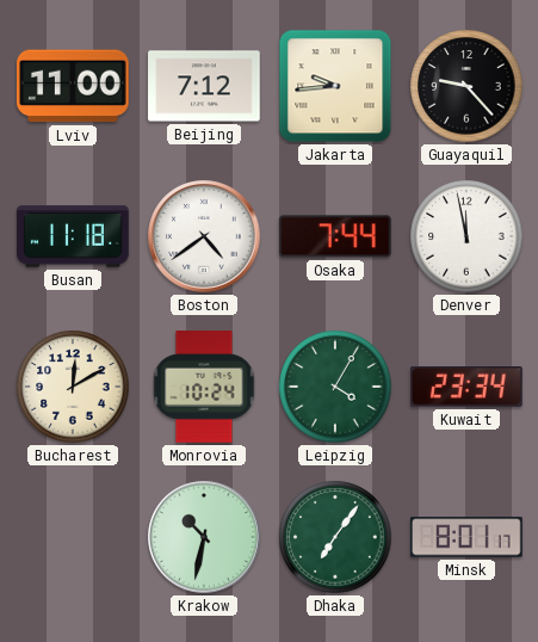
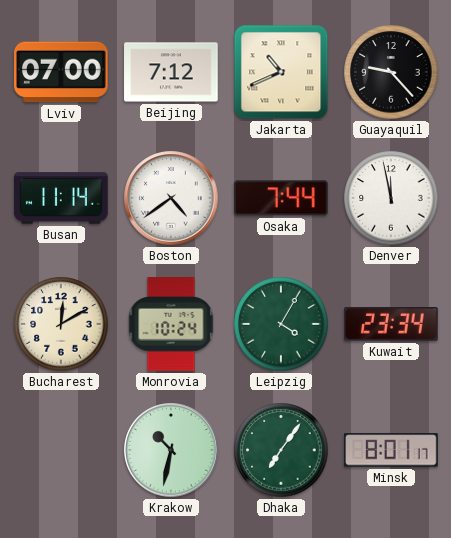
Lviv: 11:00 -> 07:00
Jakarta: 9:44 -> 10:41
Busan: 11:18 -> 11:14
